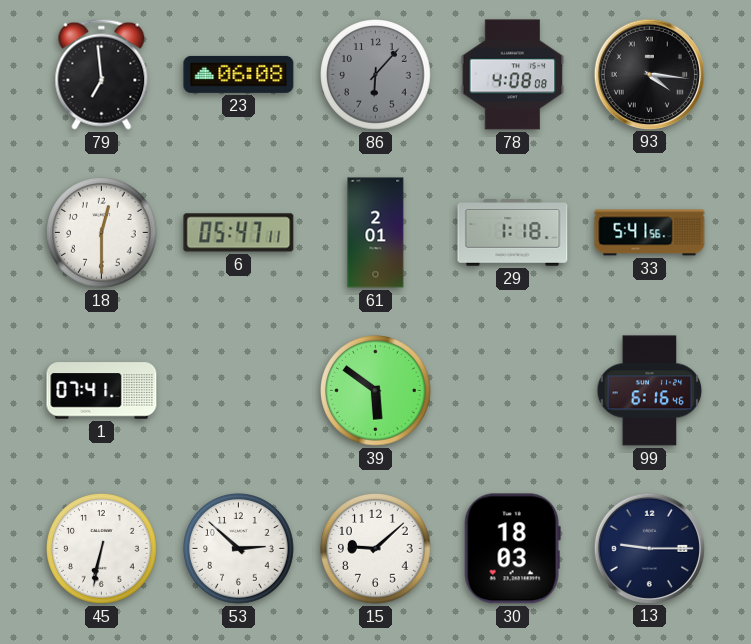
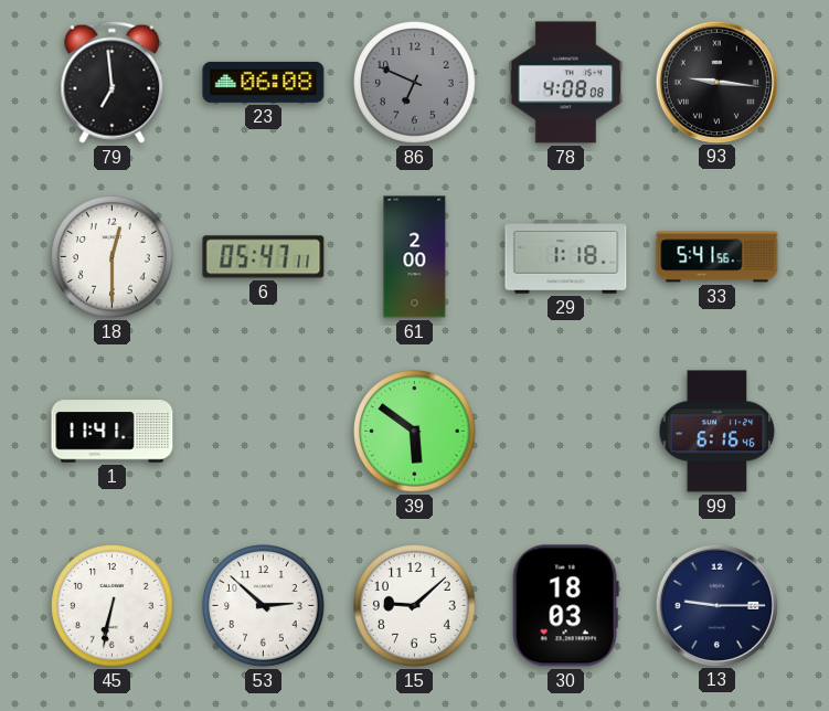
86: 6:07 -> 6:49
93: 4:16 -> 9:16
61: 2:01 -> 2:00
1: 07:41 -> 11:41
